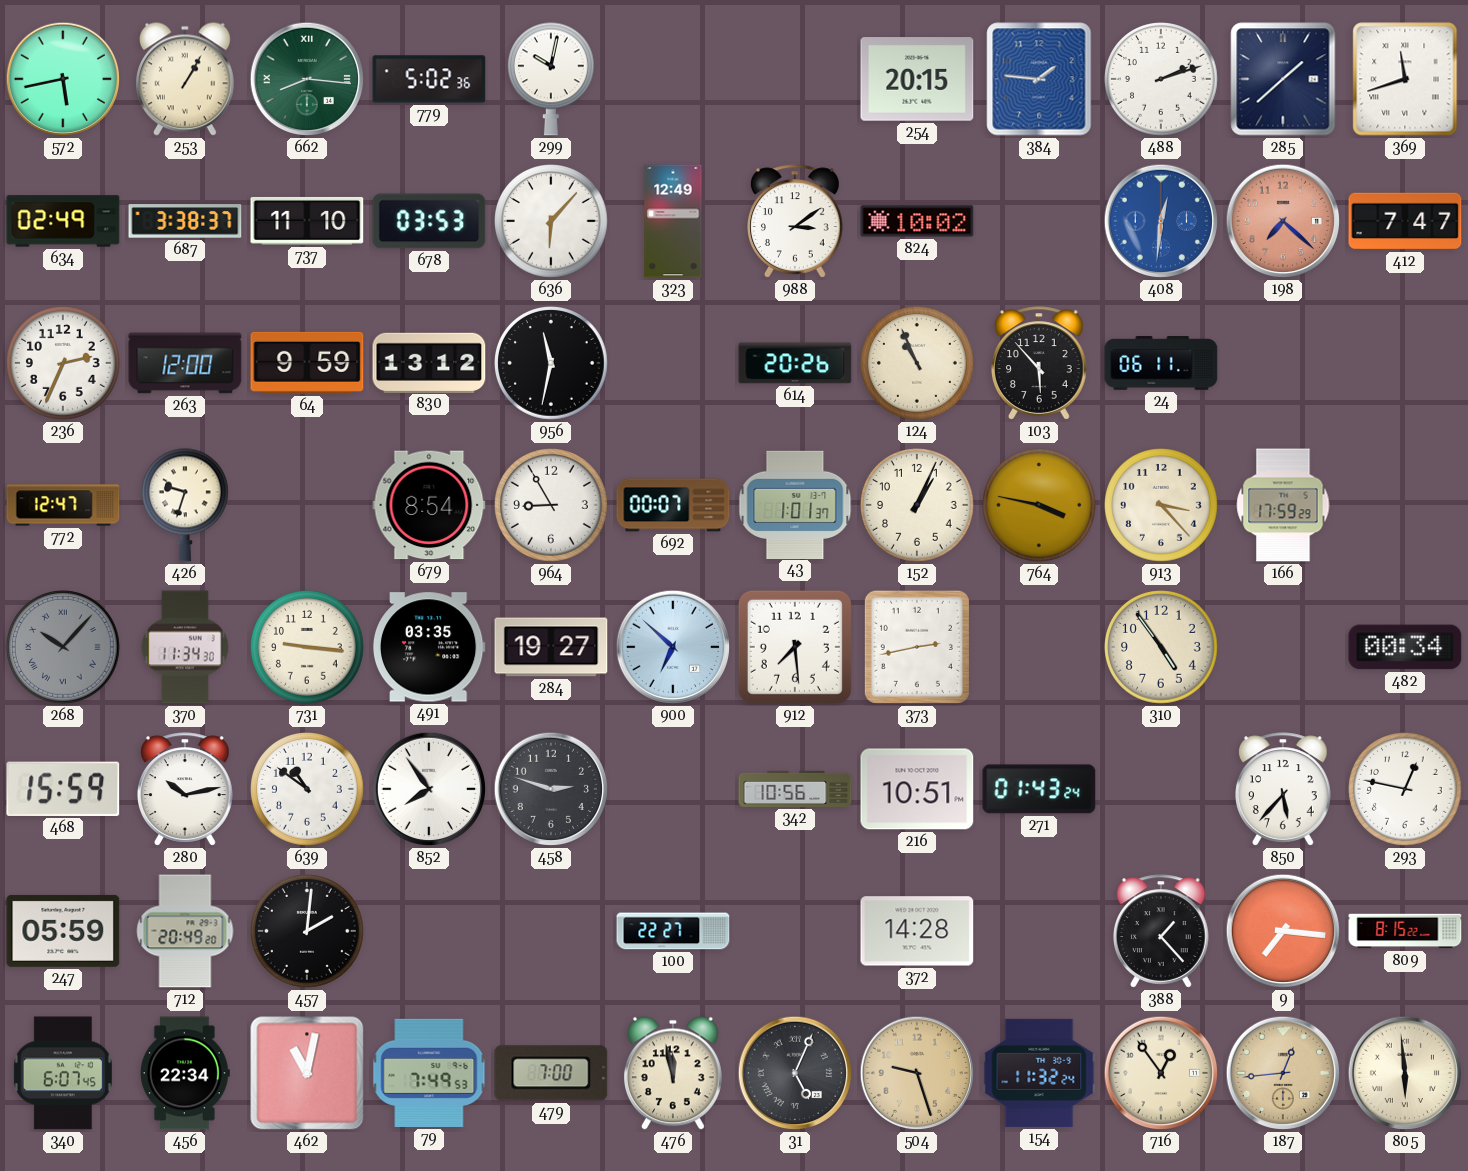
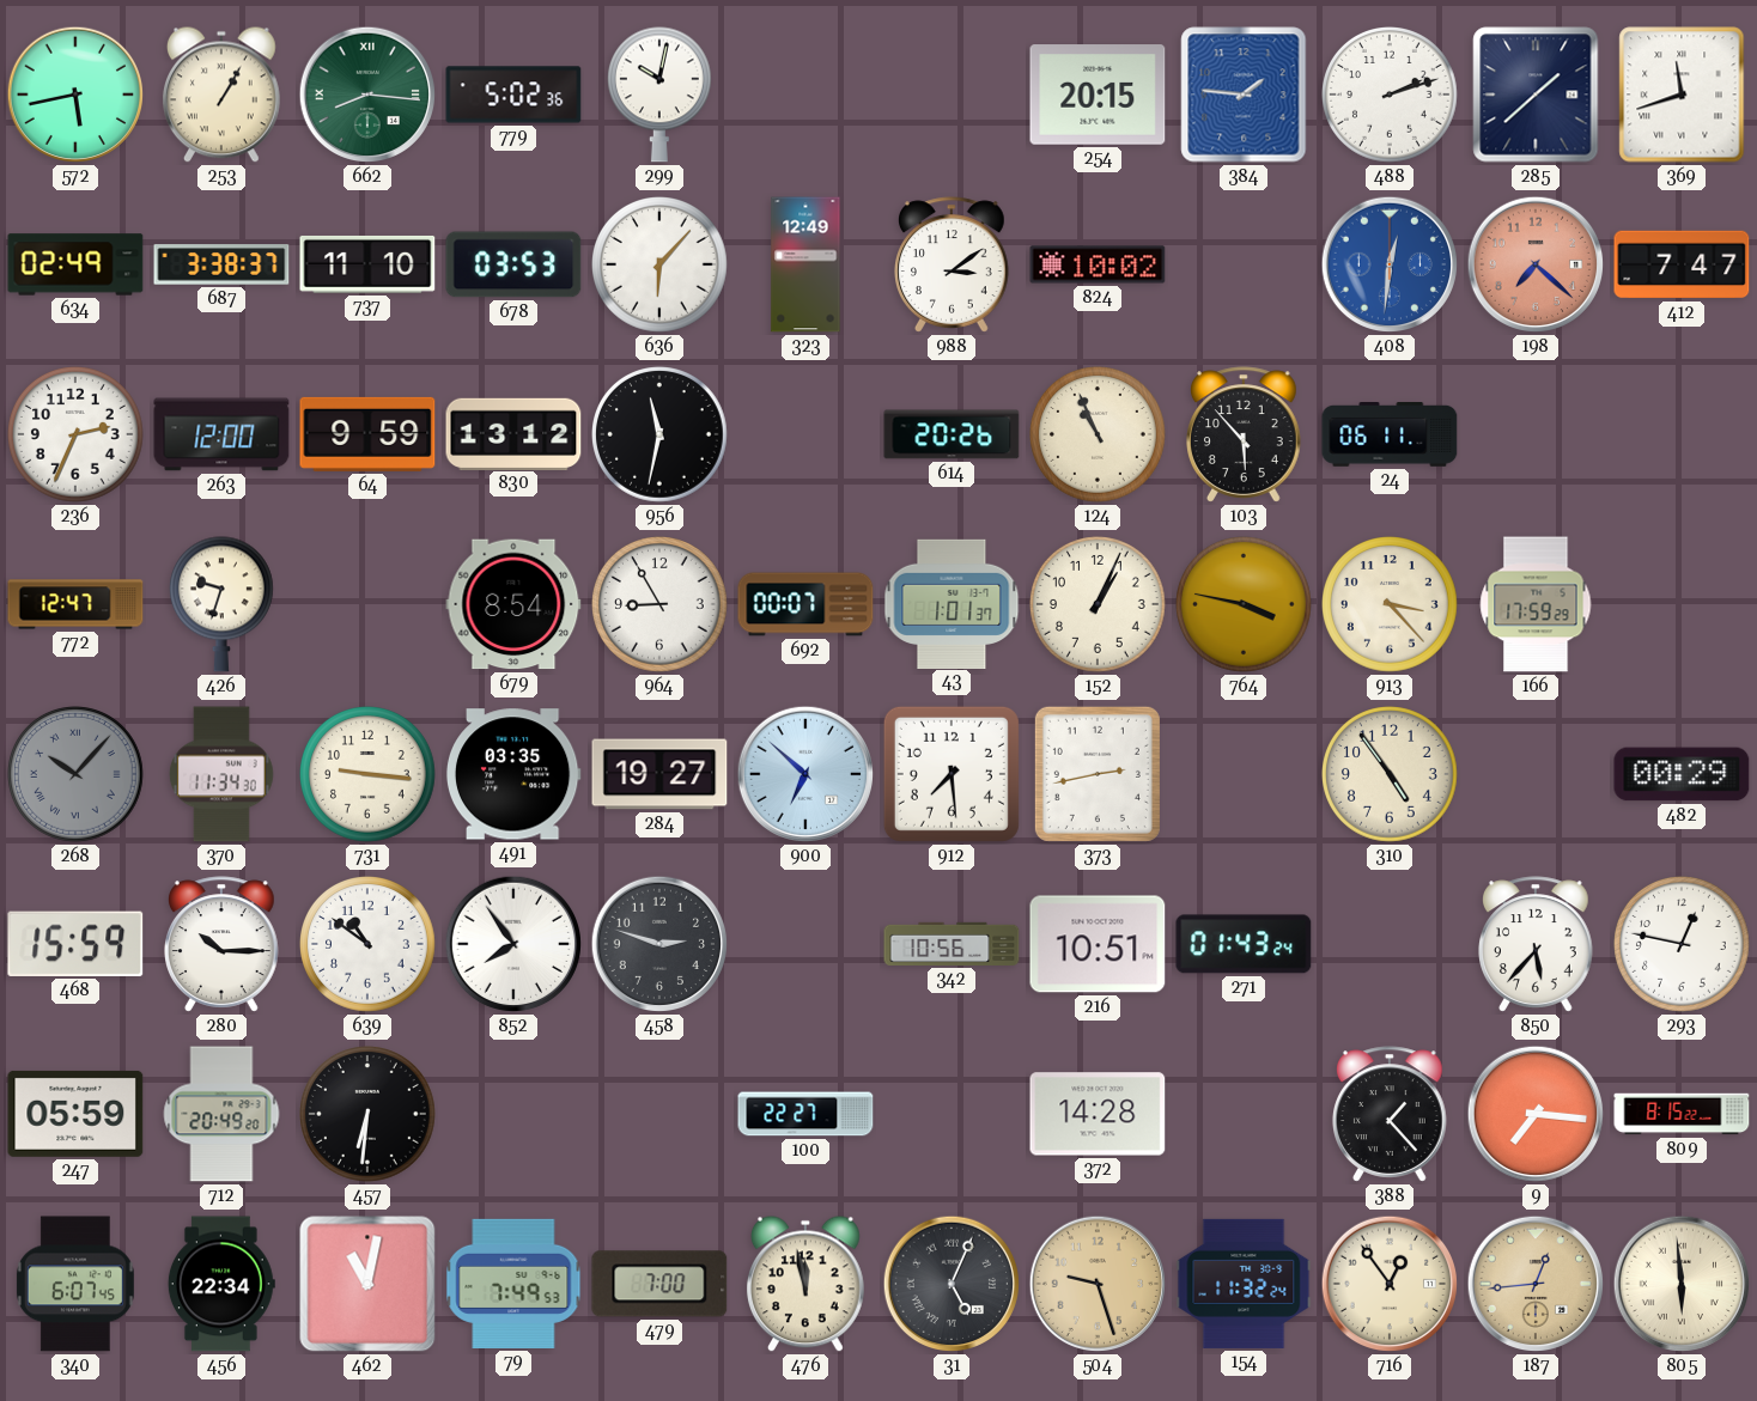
482: 00:34 -> 00:29
280: 10:13 -> 10:15
457: 2:01 -> 6:31
